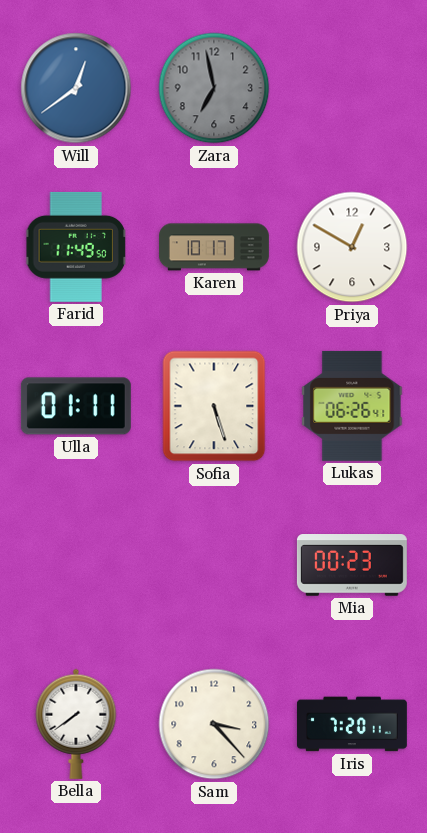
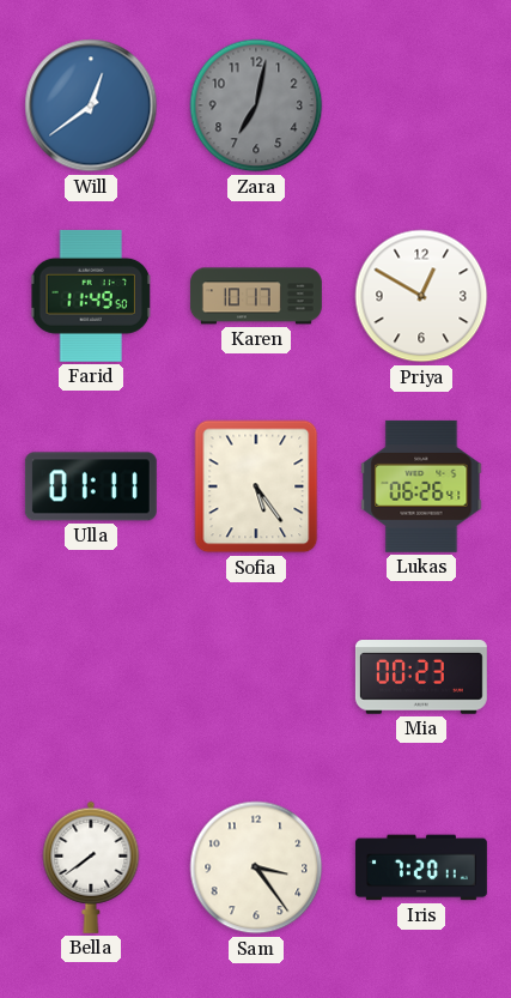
Zara: 6:58 -> 7:02
Sofia: 5:27 -> 5:24
Sam: 3:23 -> 3:24
